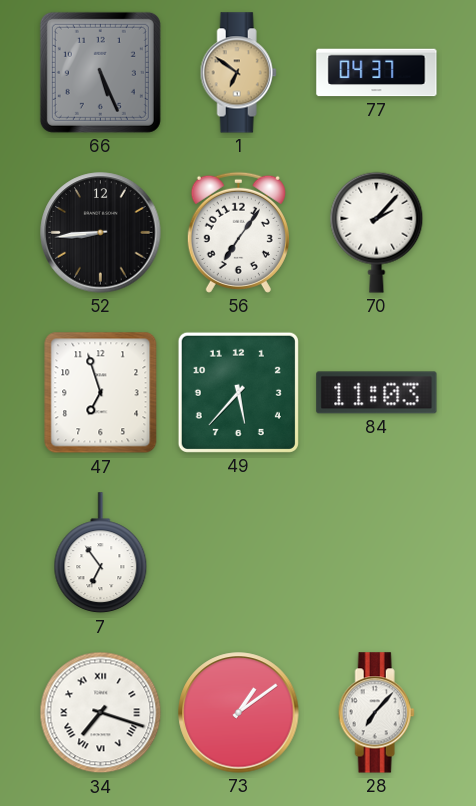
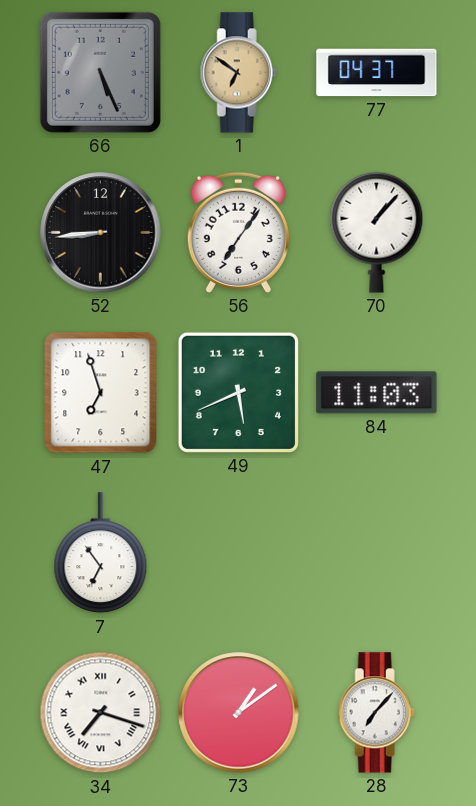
70: 2:07 -> 1:07
49: 5:37 -> 5:41
